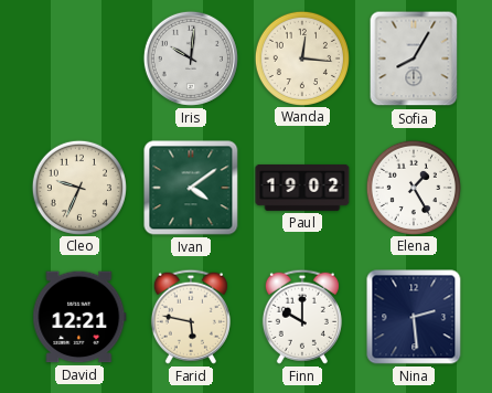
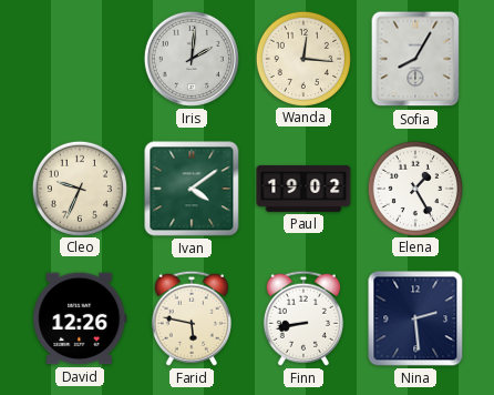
Iris: 10:01 -> 2:01
David: 12:21 -> 12:26
Finn: 10:00 -> 8:43
